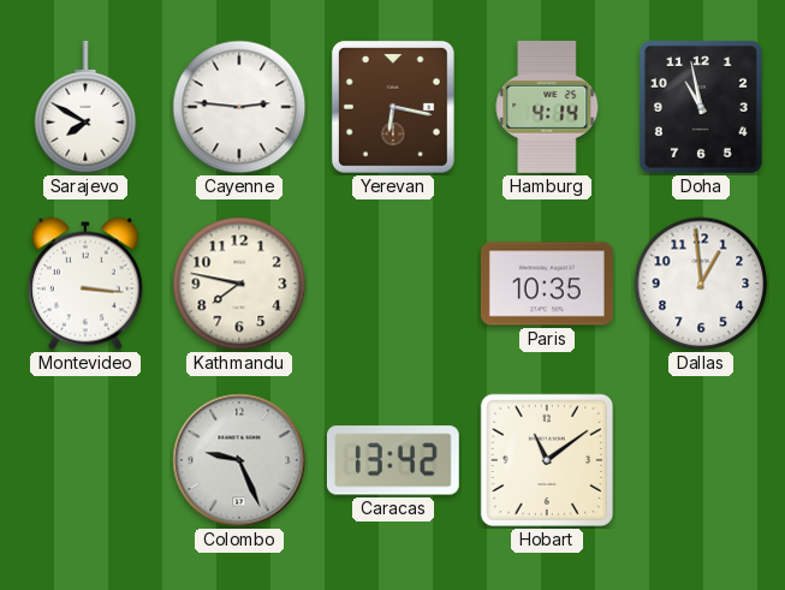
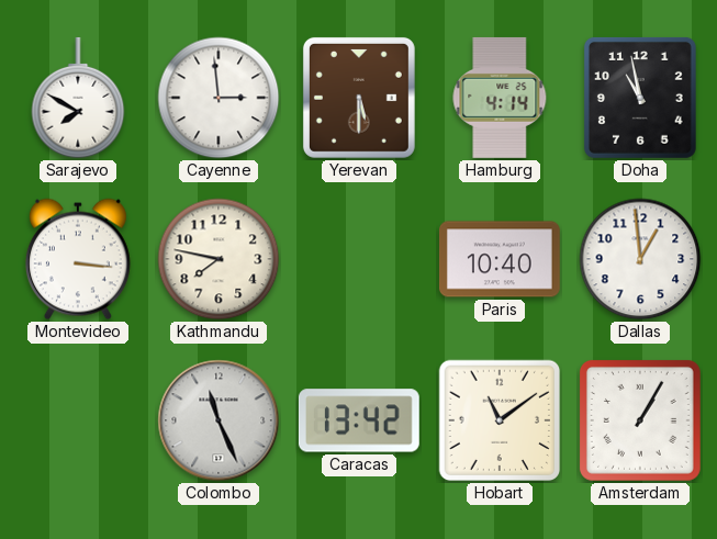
Cayenne: 2:46 -> 2:59
Yerevan: 6:17 -> 5:30
Paris: 10:35 -> 10:40
Colombo: 9:26 -> 11:26
Amsterdam: none -> 1:05
